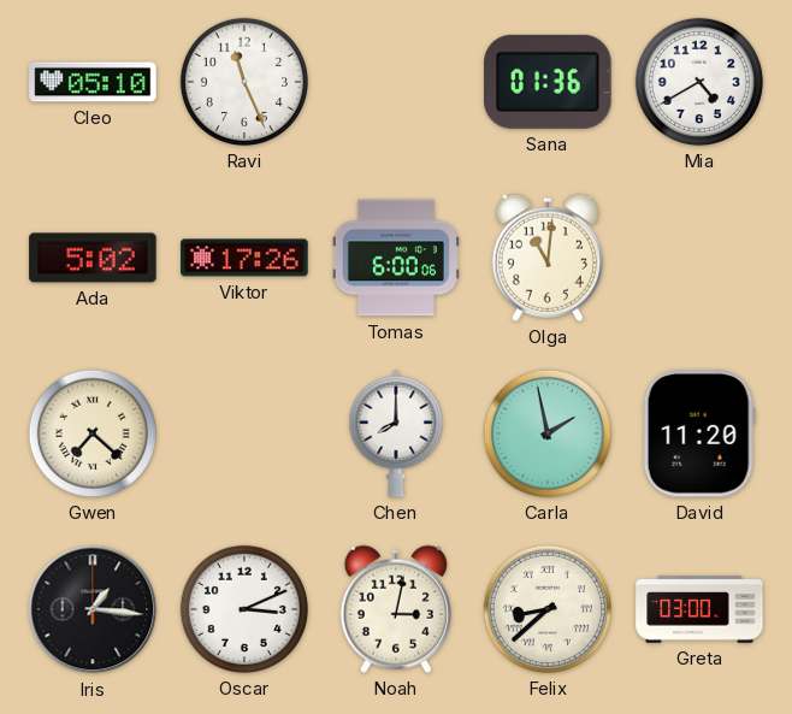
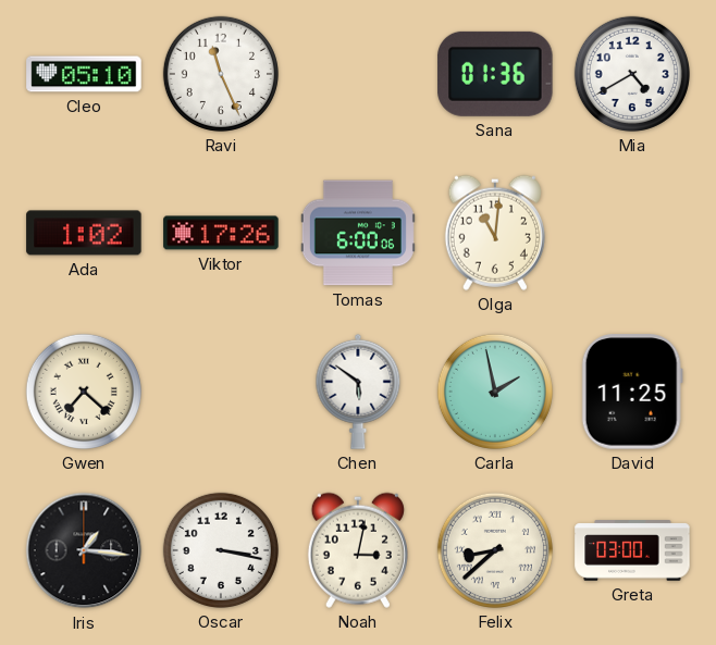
Ada: 5:02 -> 1:02
Chen: 8:00 -> 5:51
David: 11:20 -> 11:25
Oscar: 3:11 -> 3:17
